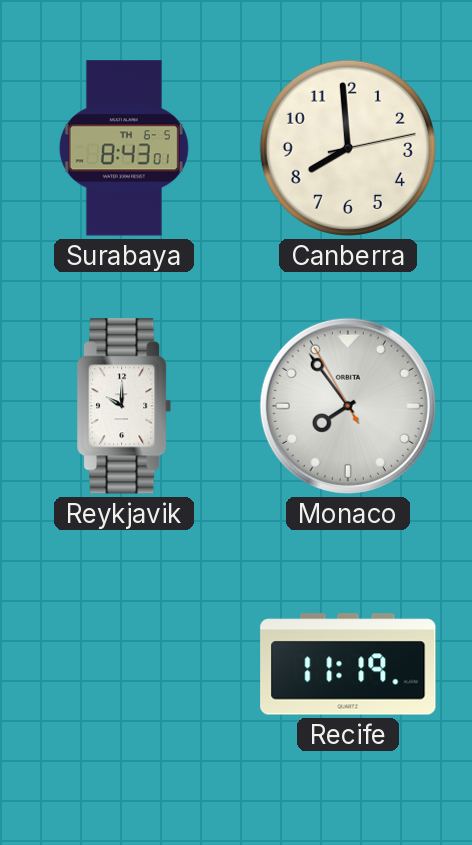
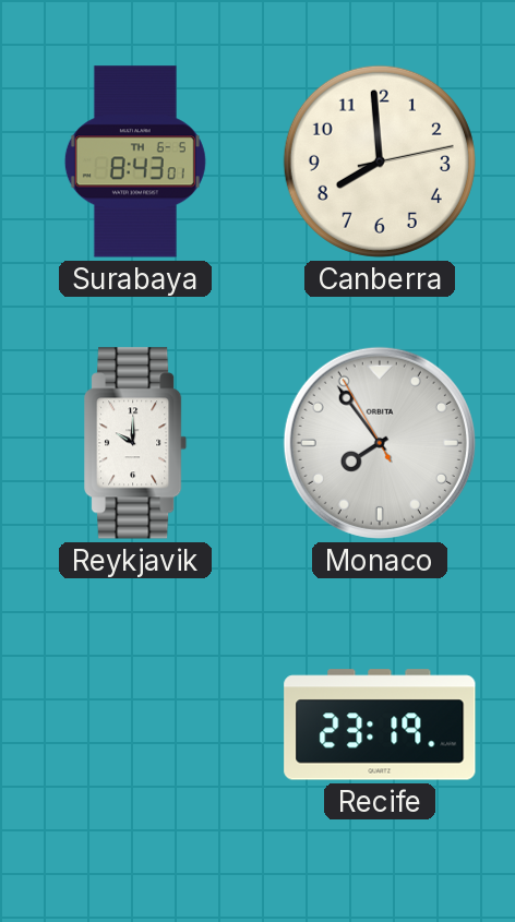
Recife: 11:19 -> 23:19
